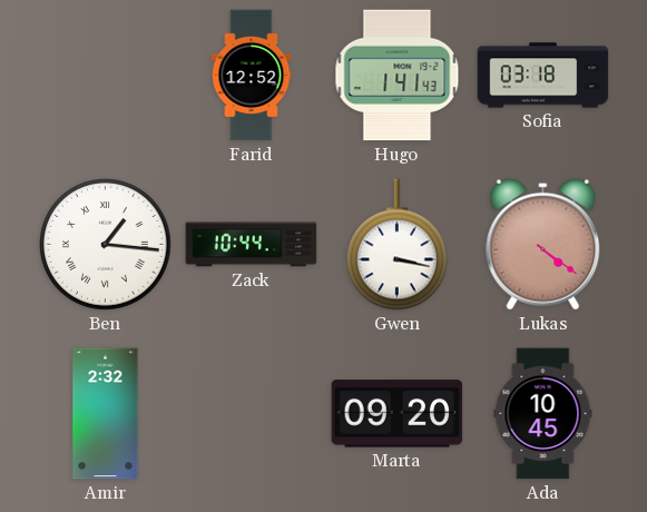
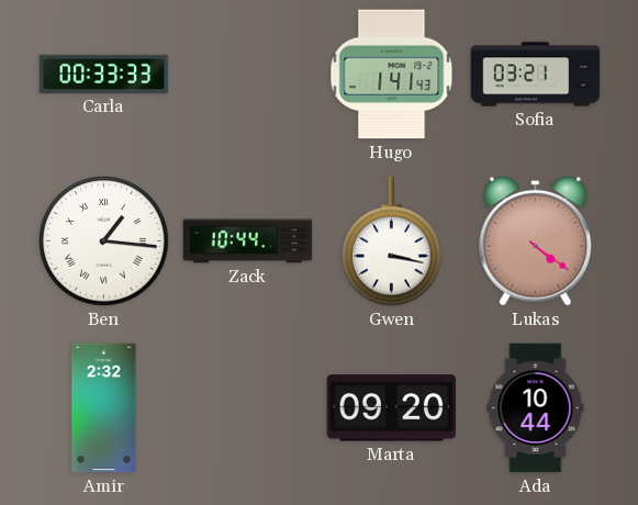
Carla: none -> 00:33
Farid: 12:52 -> none
Sofia: 03:18 -> 03:21
Ada: 10:45 -> 10:44
